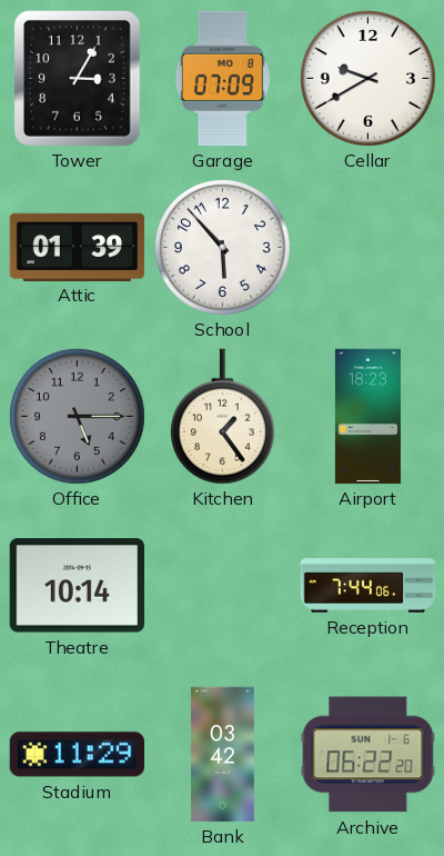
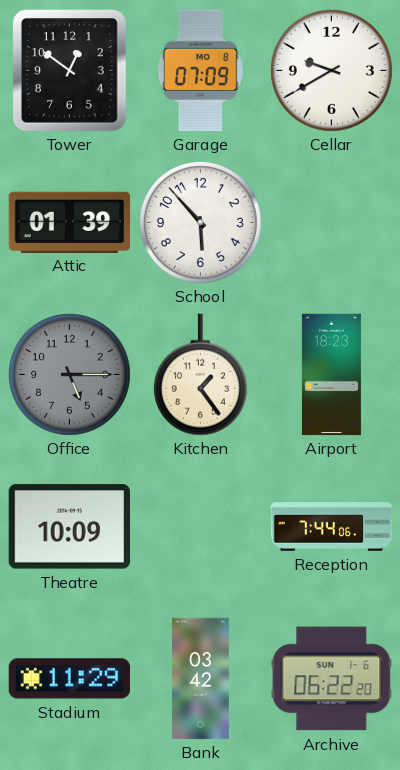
Tower: 3:05 -> 12:51
Theatre: 10:14 -> 10:09
